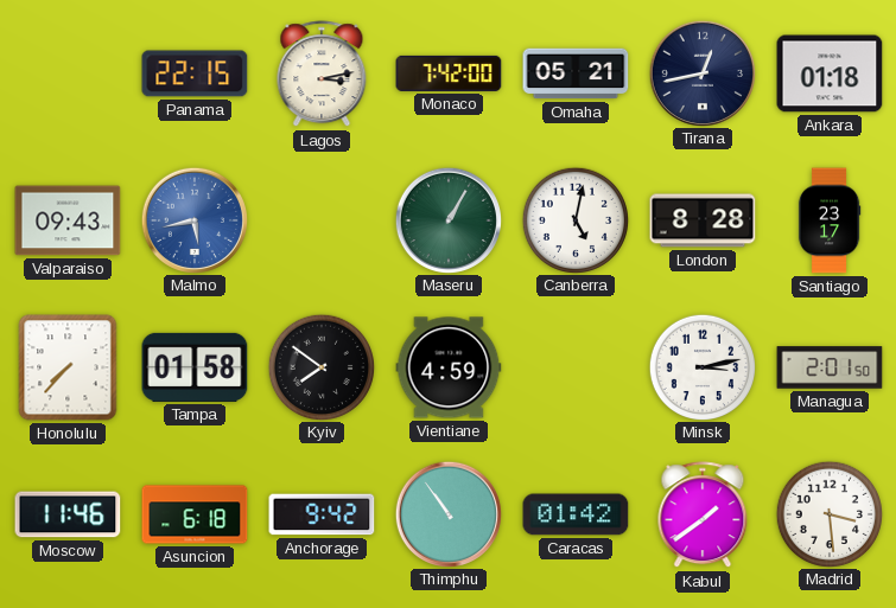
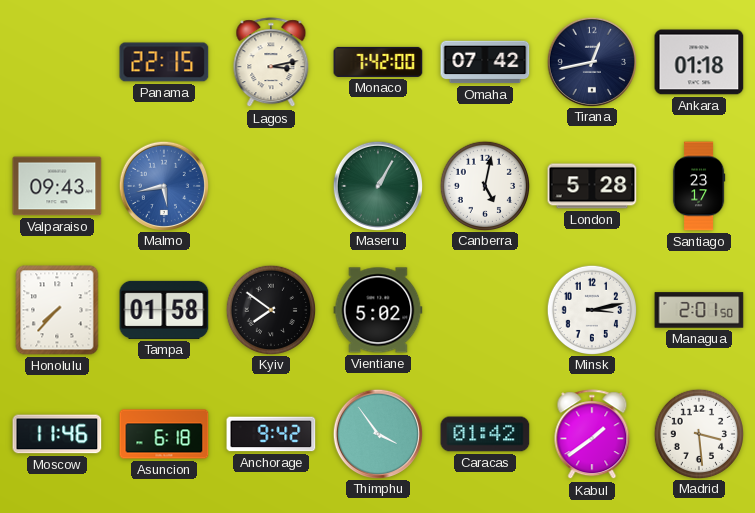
Omaha: 05:21 -> 07:42
London: 8:28 -> 5:28
Vientiane: 4:59 -> 5:02
Thimphu: 10:54 -> 3:54
